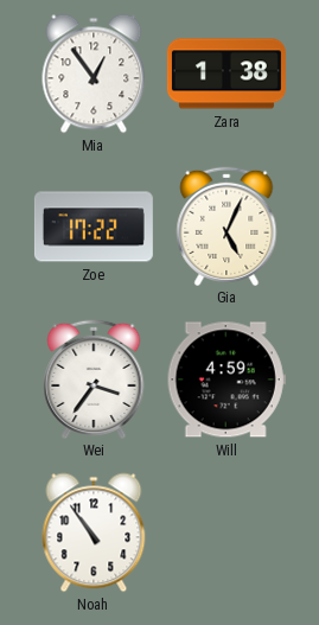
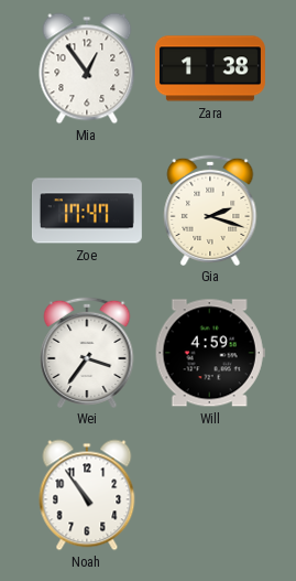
Zoe: 17:22 -> 17:47
Gia: 5:04 -> 2:18
